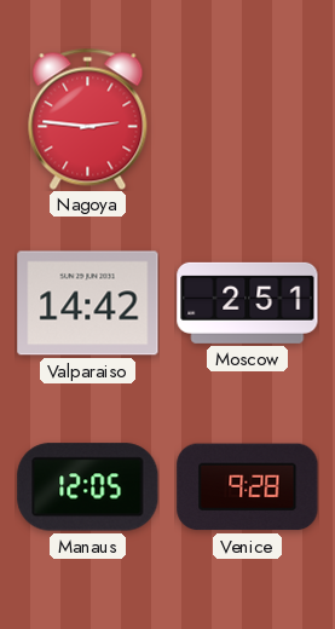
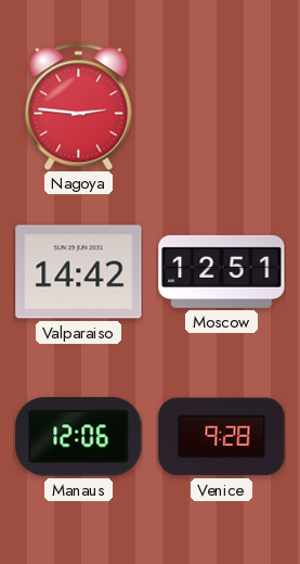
Moscow: 2:51 -> 12:51
Manaus: 12:05 -> 12:06
